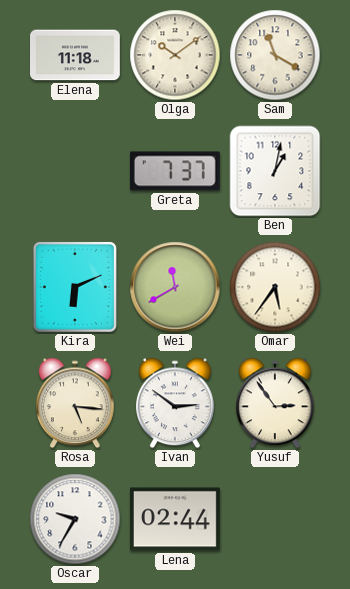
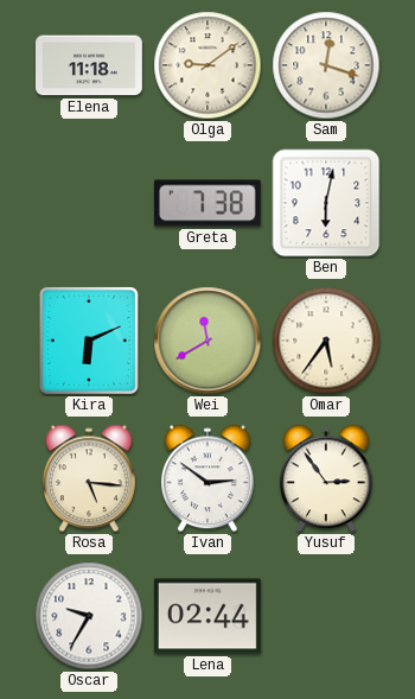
Olga: 10:09 -> 9:09
Sam: 11:20 -> 12:18
Greta: 7:37 -> 7:38
Ben: 1:02 -> 6:02
